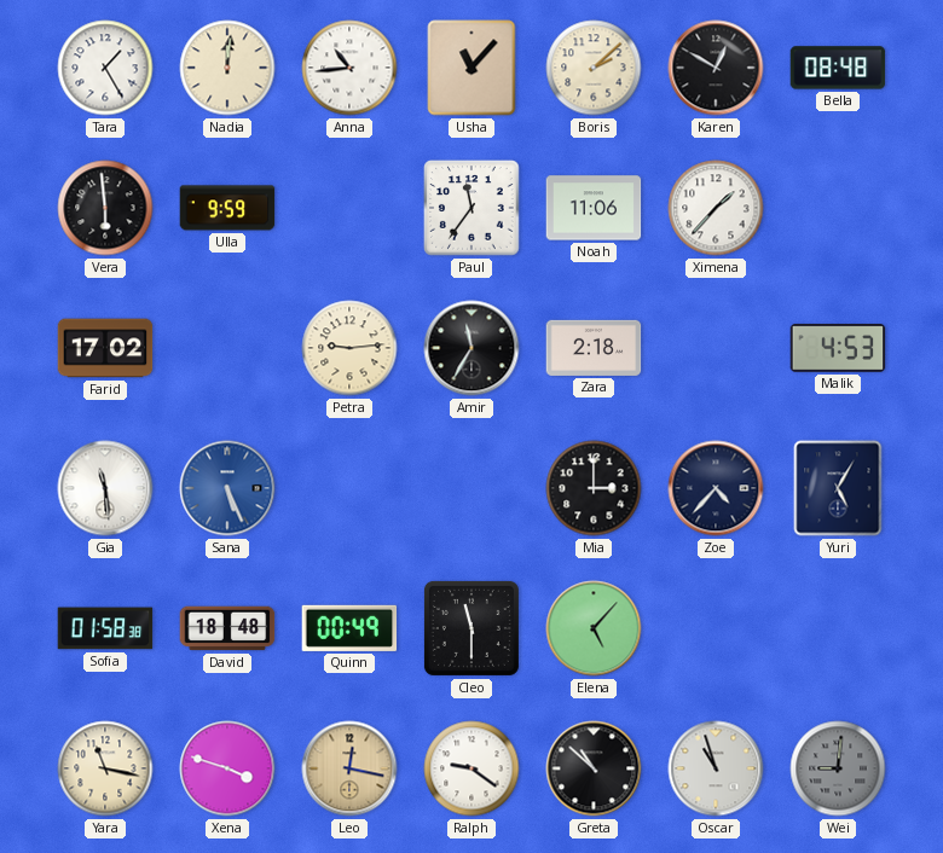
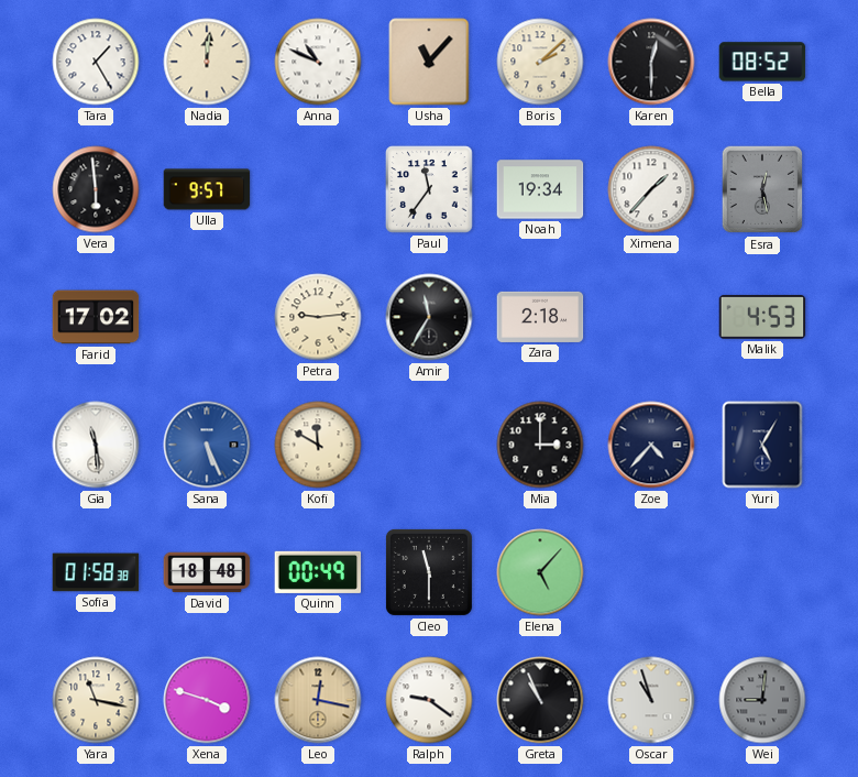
Anna: 10:44 -> 10:49
Karen: 12:50 -> 12:30
Bella: 08:48 -> 08:52
Ulla: 9:59 -> 9:57
Noah: 11:06 -> 19:34
Esra: none -> 12:28
Kofi: none -> 11:50
Greta: 10:52 -> 10:56
